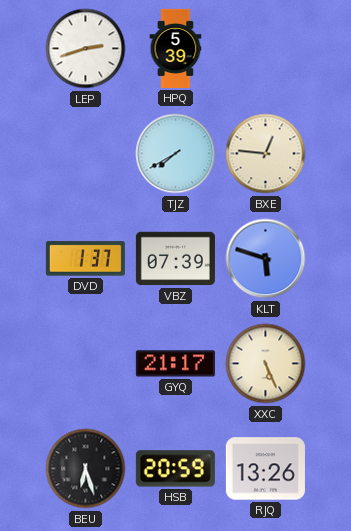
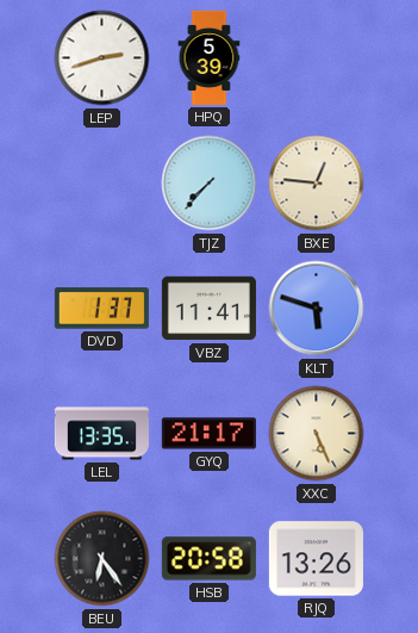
TJZ: 7:40 -> 7:37
VBZ: 07:39 -> 11:41
LEL: none -> 13:35
BEU: 6:27 -> 6:24
HSB: 20:59 -> 20:58
